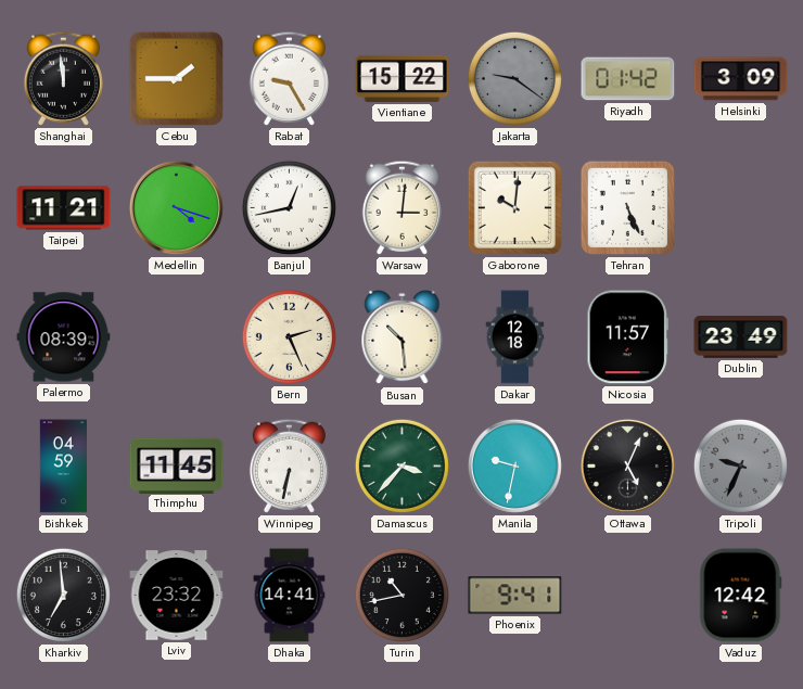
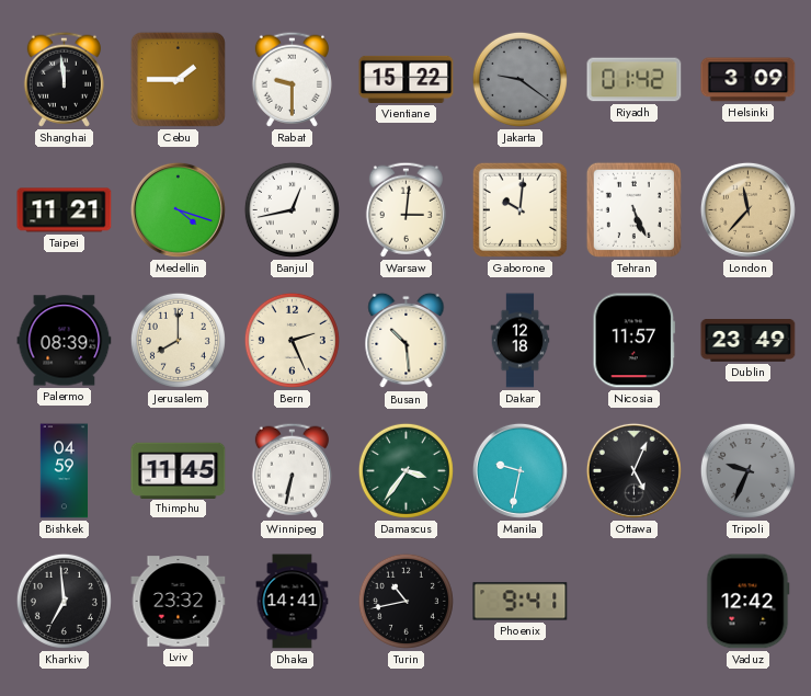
Rabat: 9:25 -> 9:30
London: none -> 11:37
Jerusalem: none -> 8:00
Damascus: 3:37 -> 3:36
